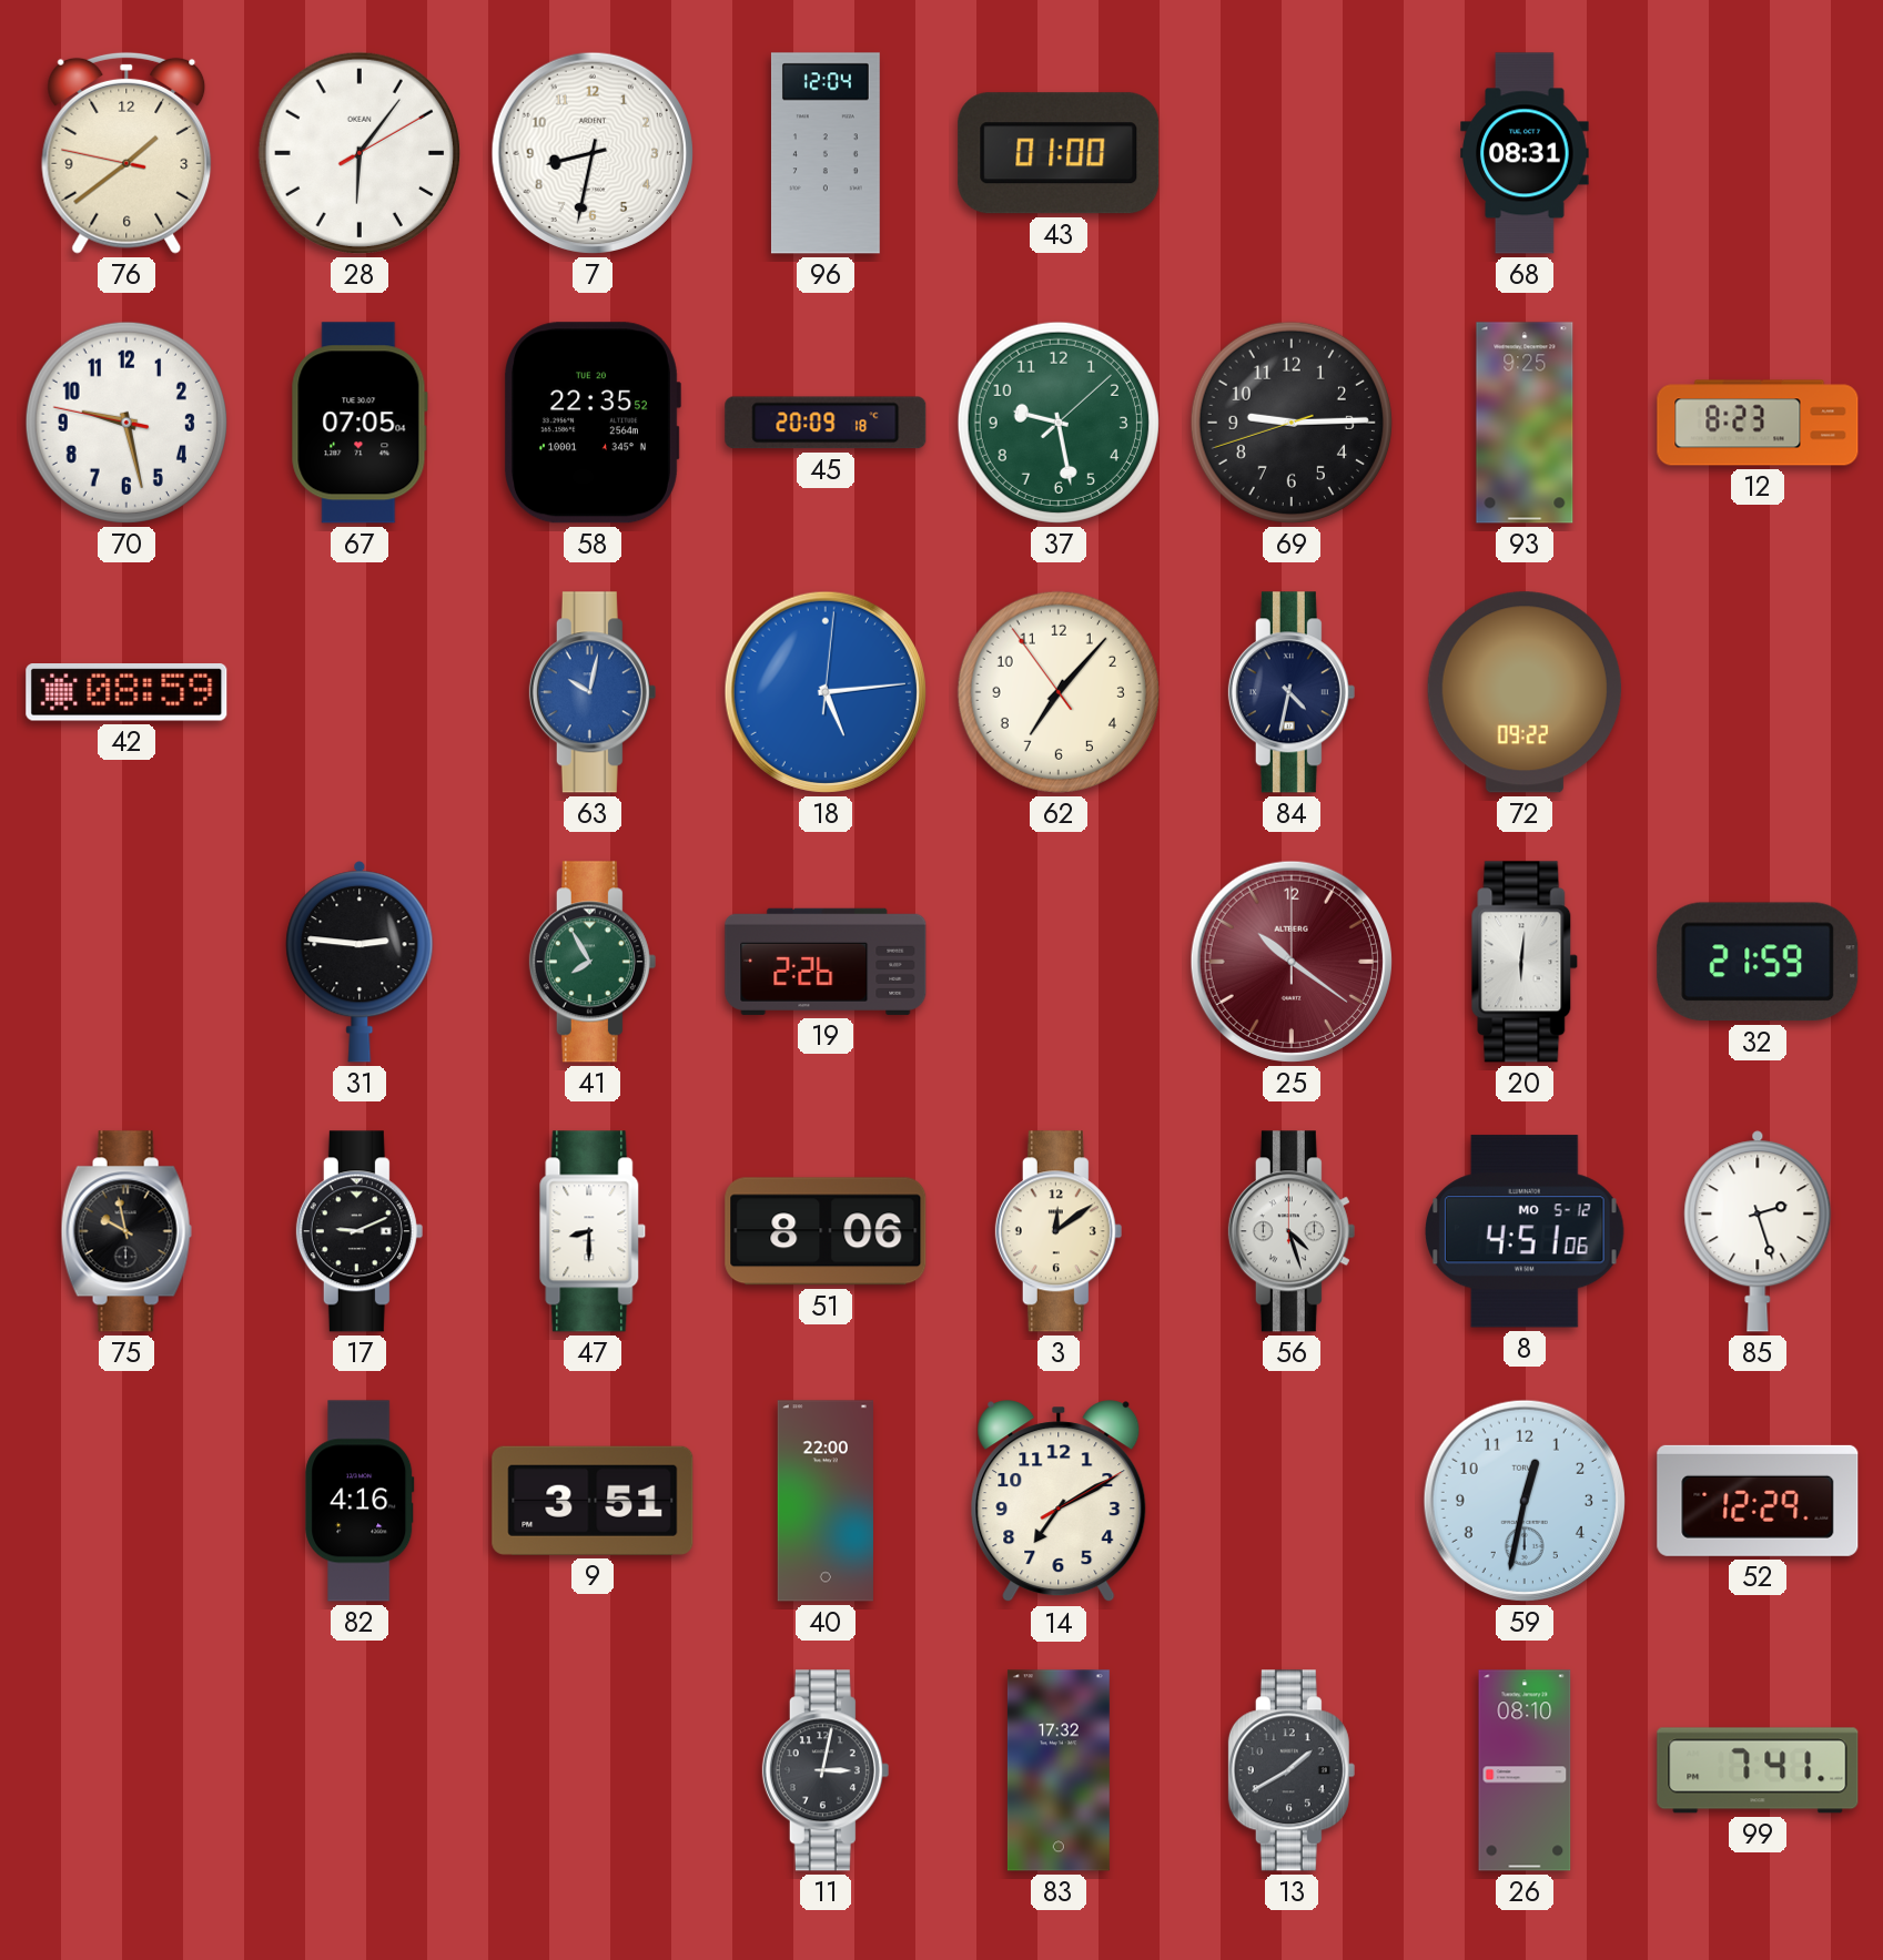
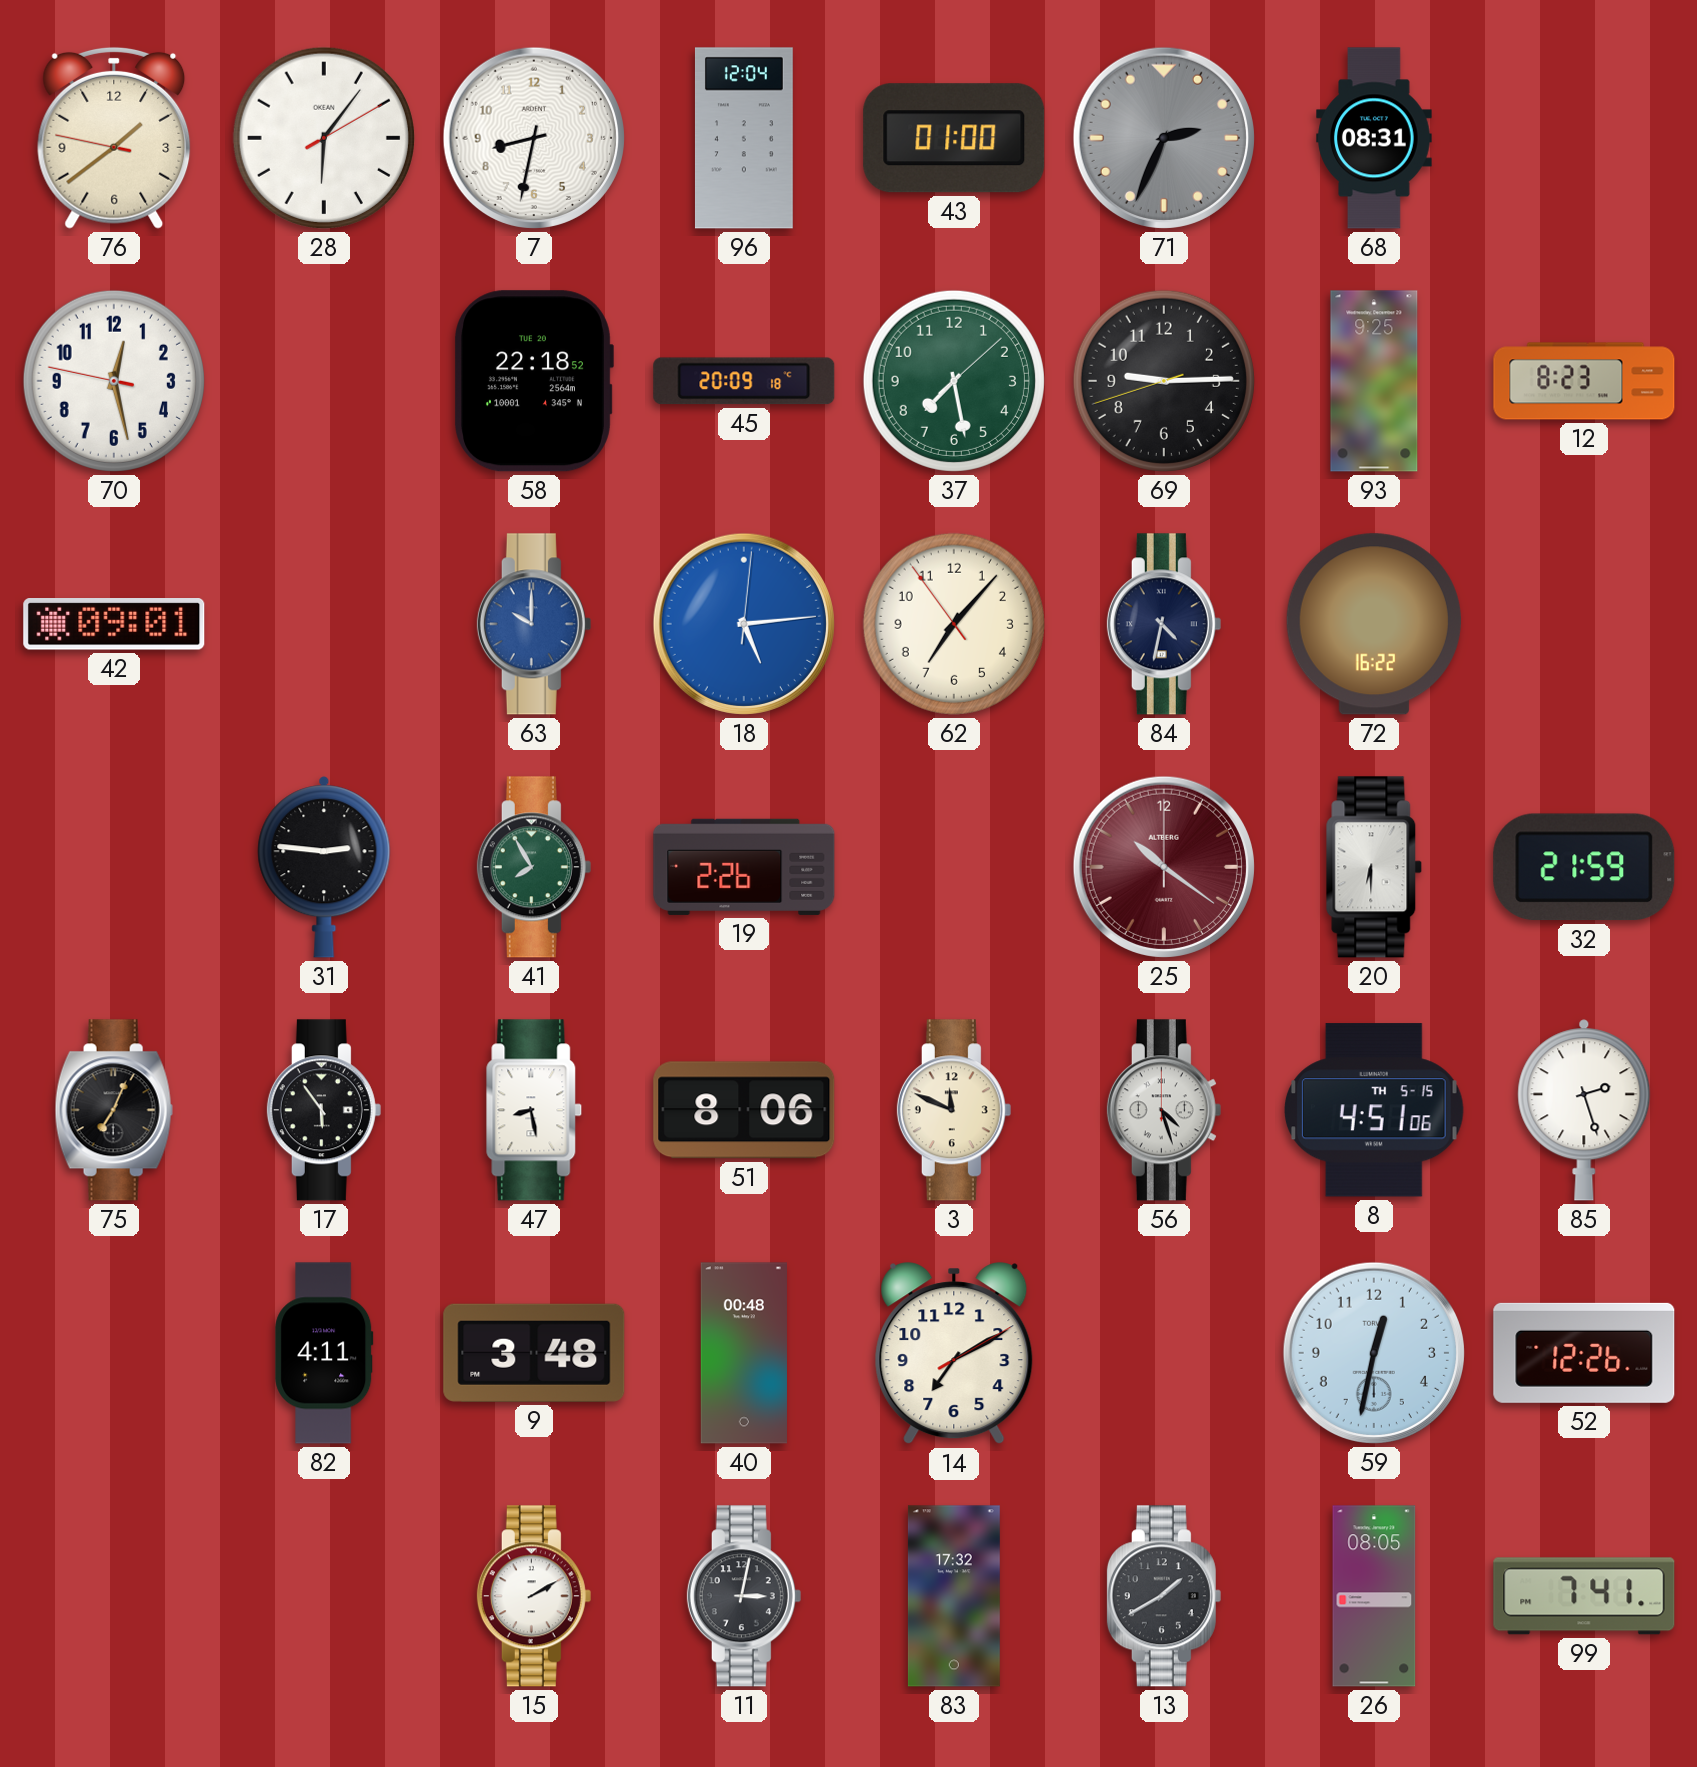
71: none -> 2:34
70: 9:27 -> 12:27
67: 07:05 -> none
58: 22:35 -> 22:18
37: 9:28 -> 7:28
42: 08:59 -> 09:01
63: 10:02 -> 10:00
72: 09:22 -> 16:22
20: 6:01 -> 6:30
75: 9:58 -> 7:04
17: 9:11 -> 5:54
47: 8:30 -> 8:28
3: 12:09 -> 11:49
8 date: MO 5-12 -> TH 5-15
82: 4:16 -> 4:11
9: 3:51 -> 3:48
40: 22:00 -> 00:48
52: 12:29 -> 12:26
15: none -> 2:10
26: 08:10 -> 08:05
